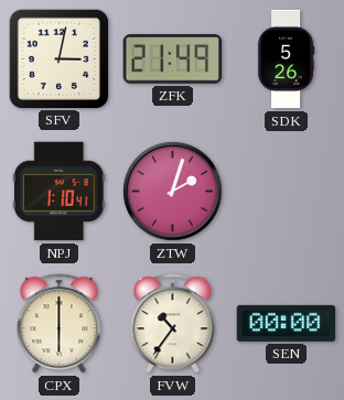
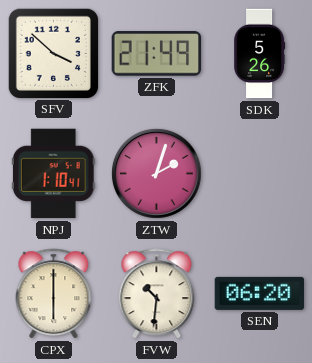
SFV: 3:02 -> 3:52
FVW: 10:36 -> 10:31
SEN: 00:00 -> 06:20
